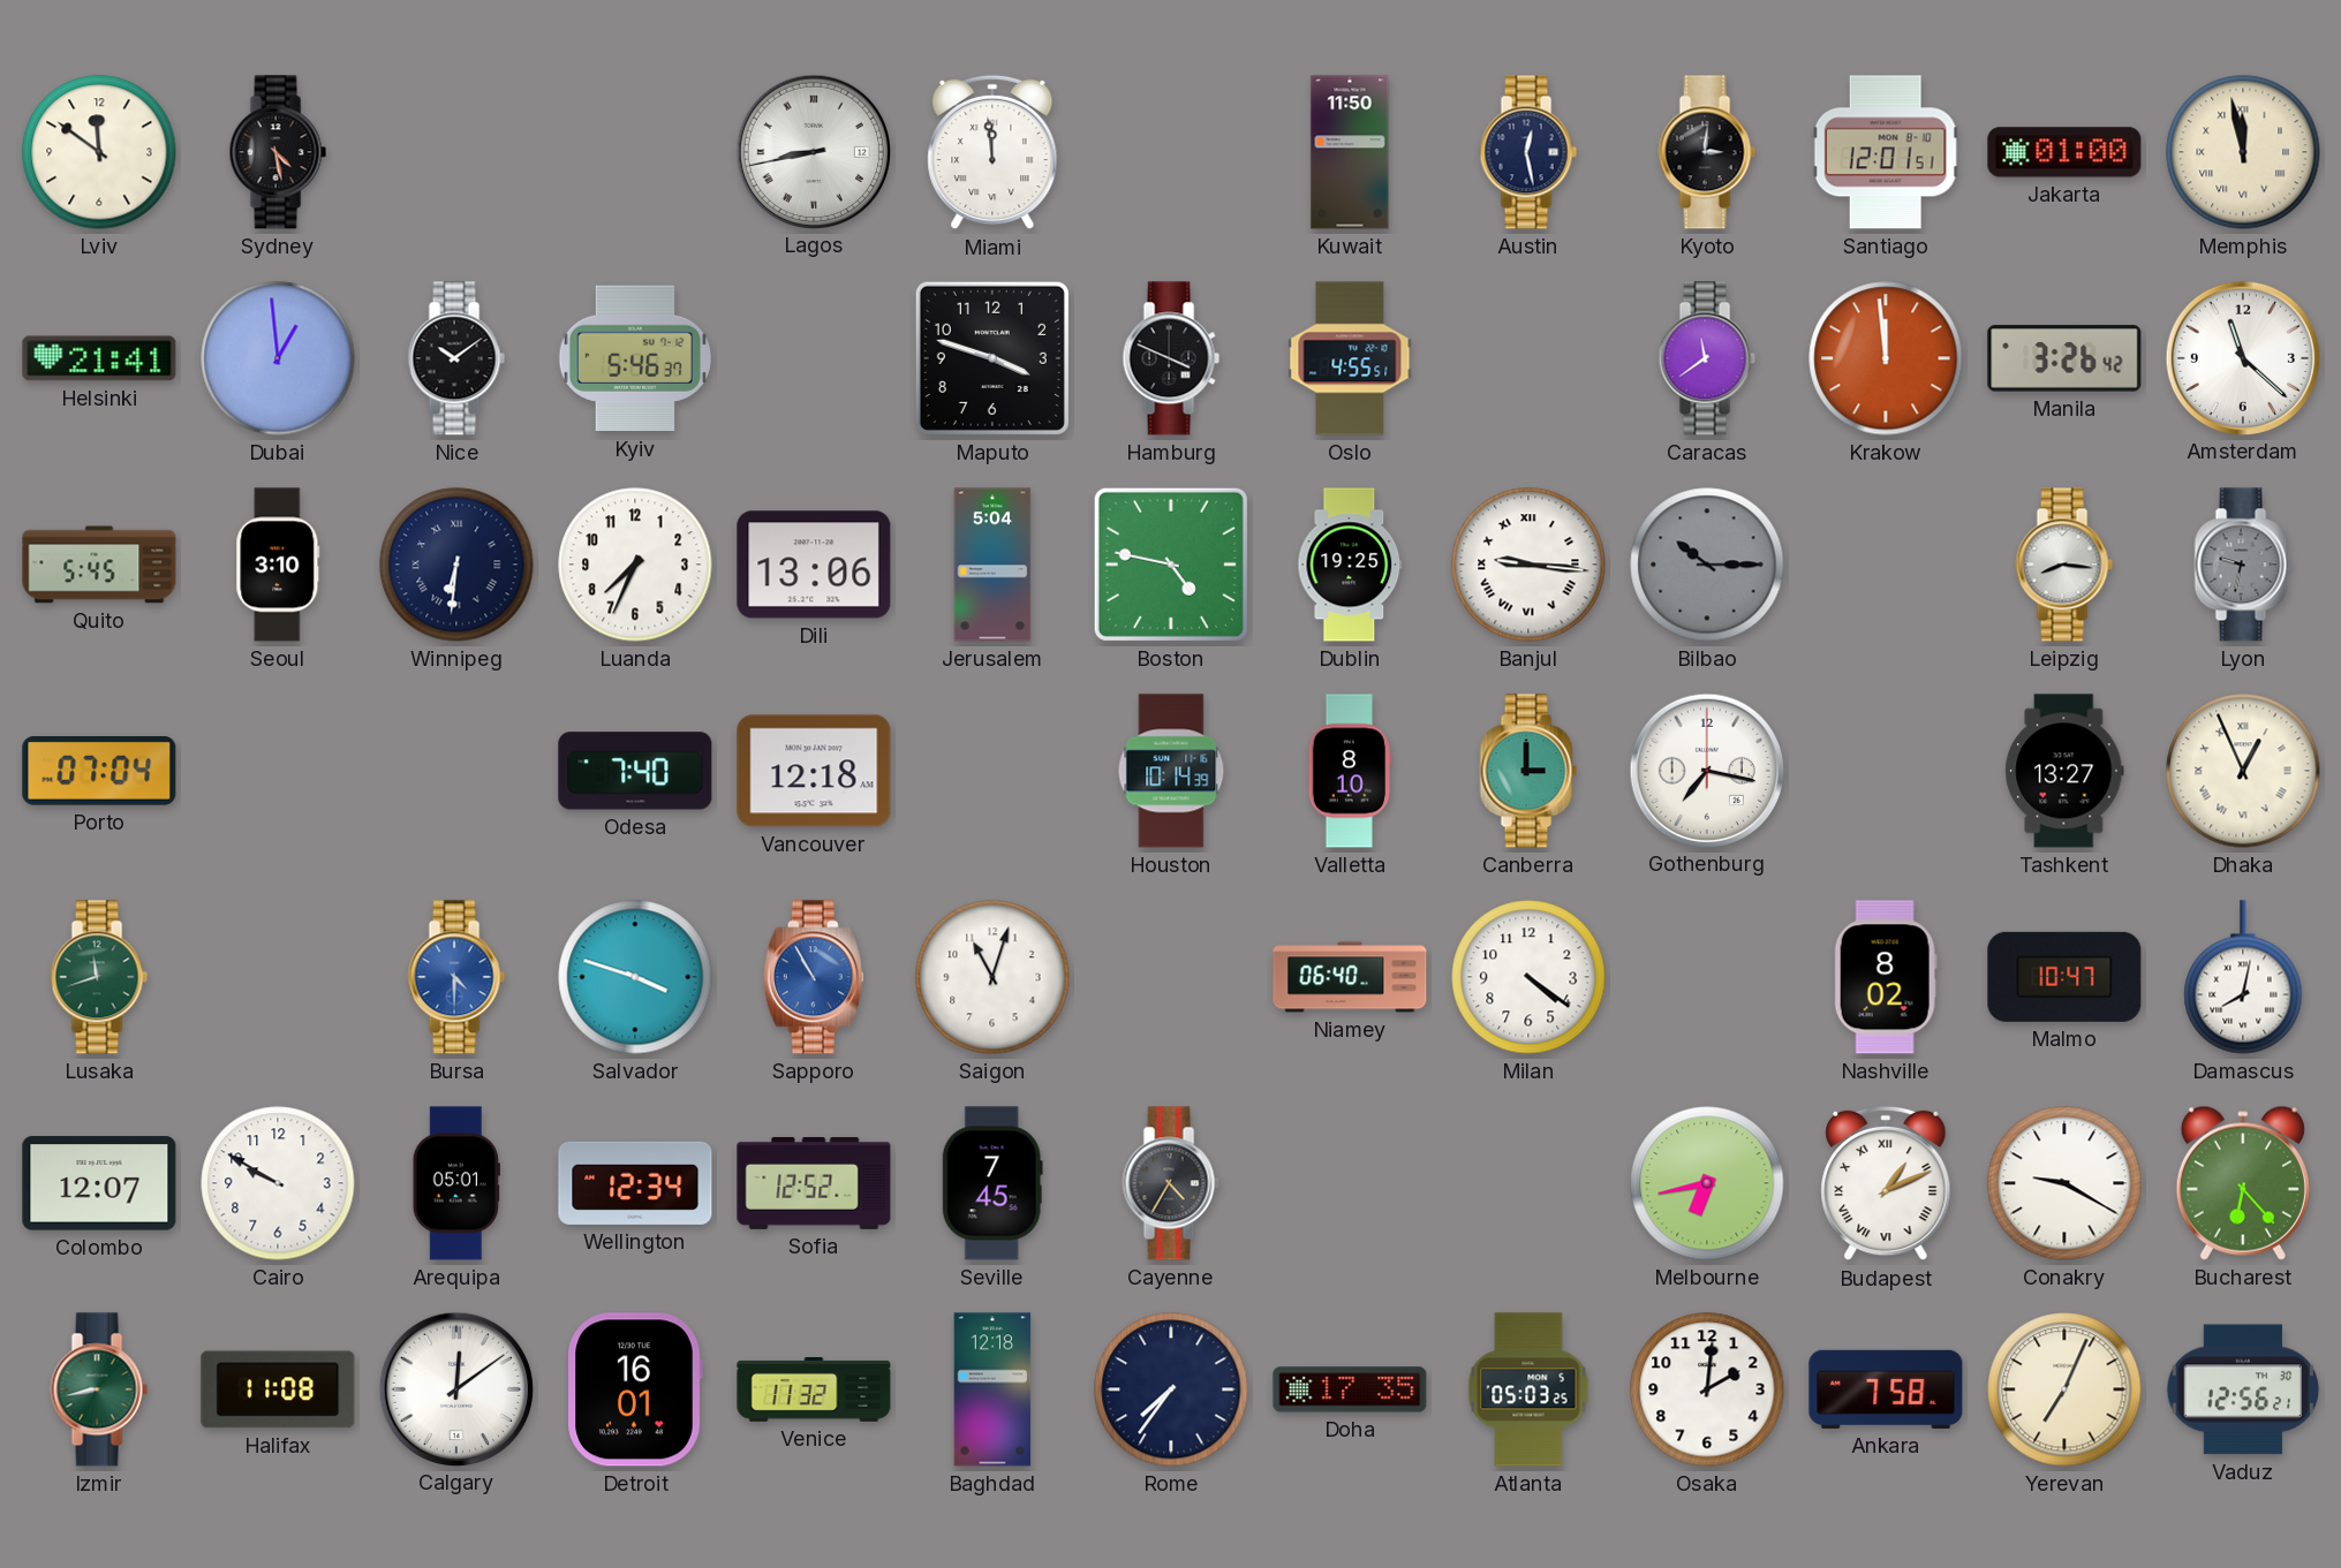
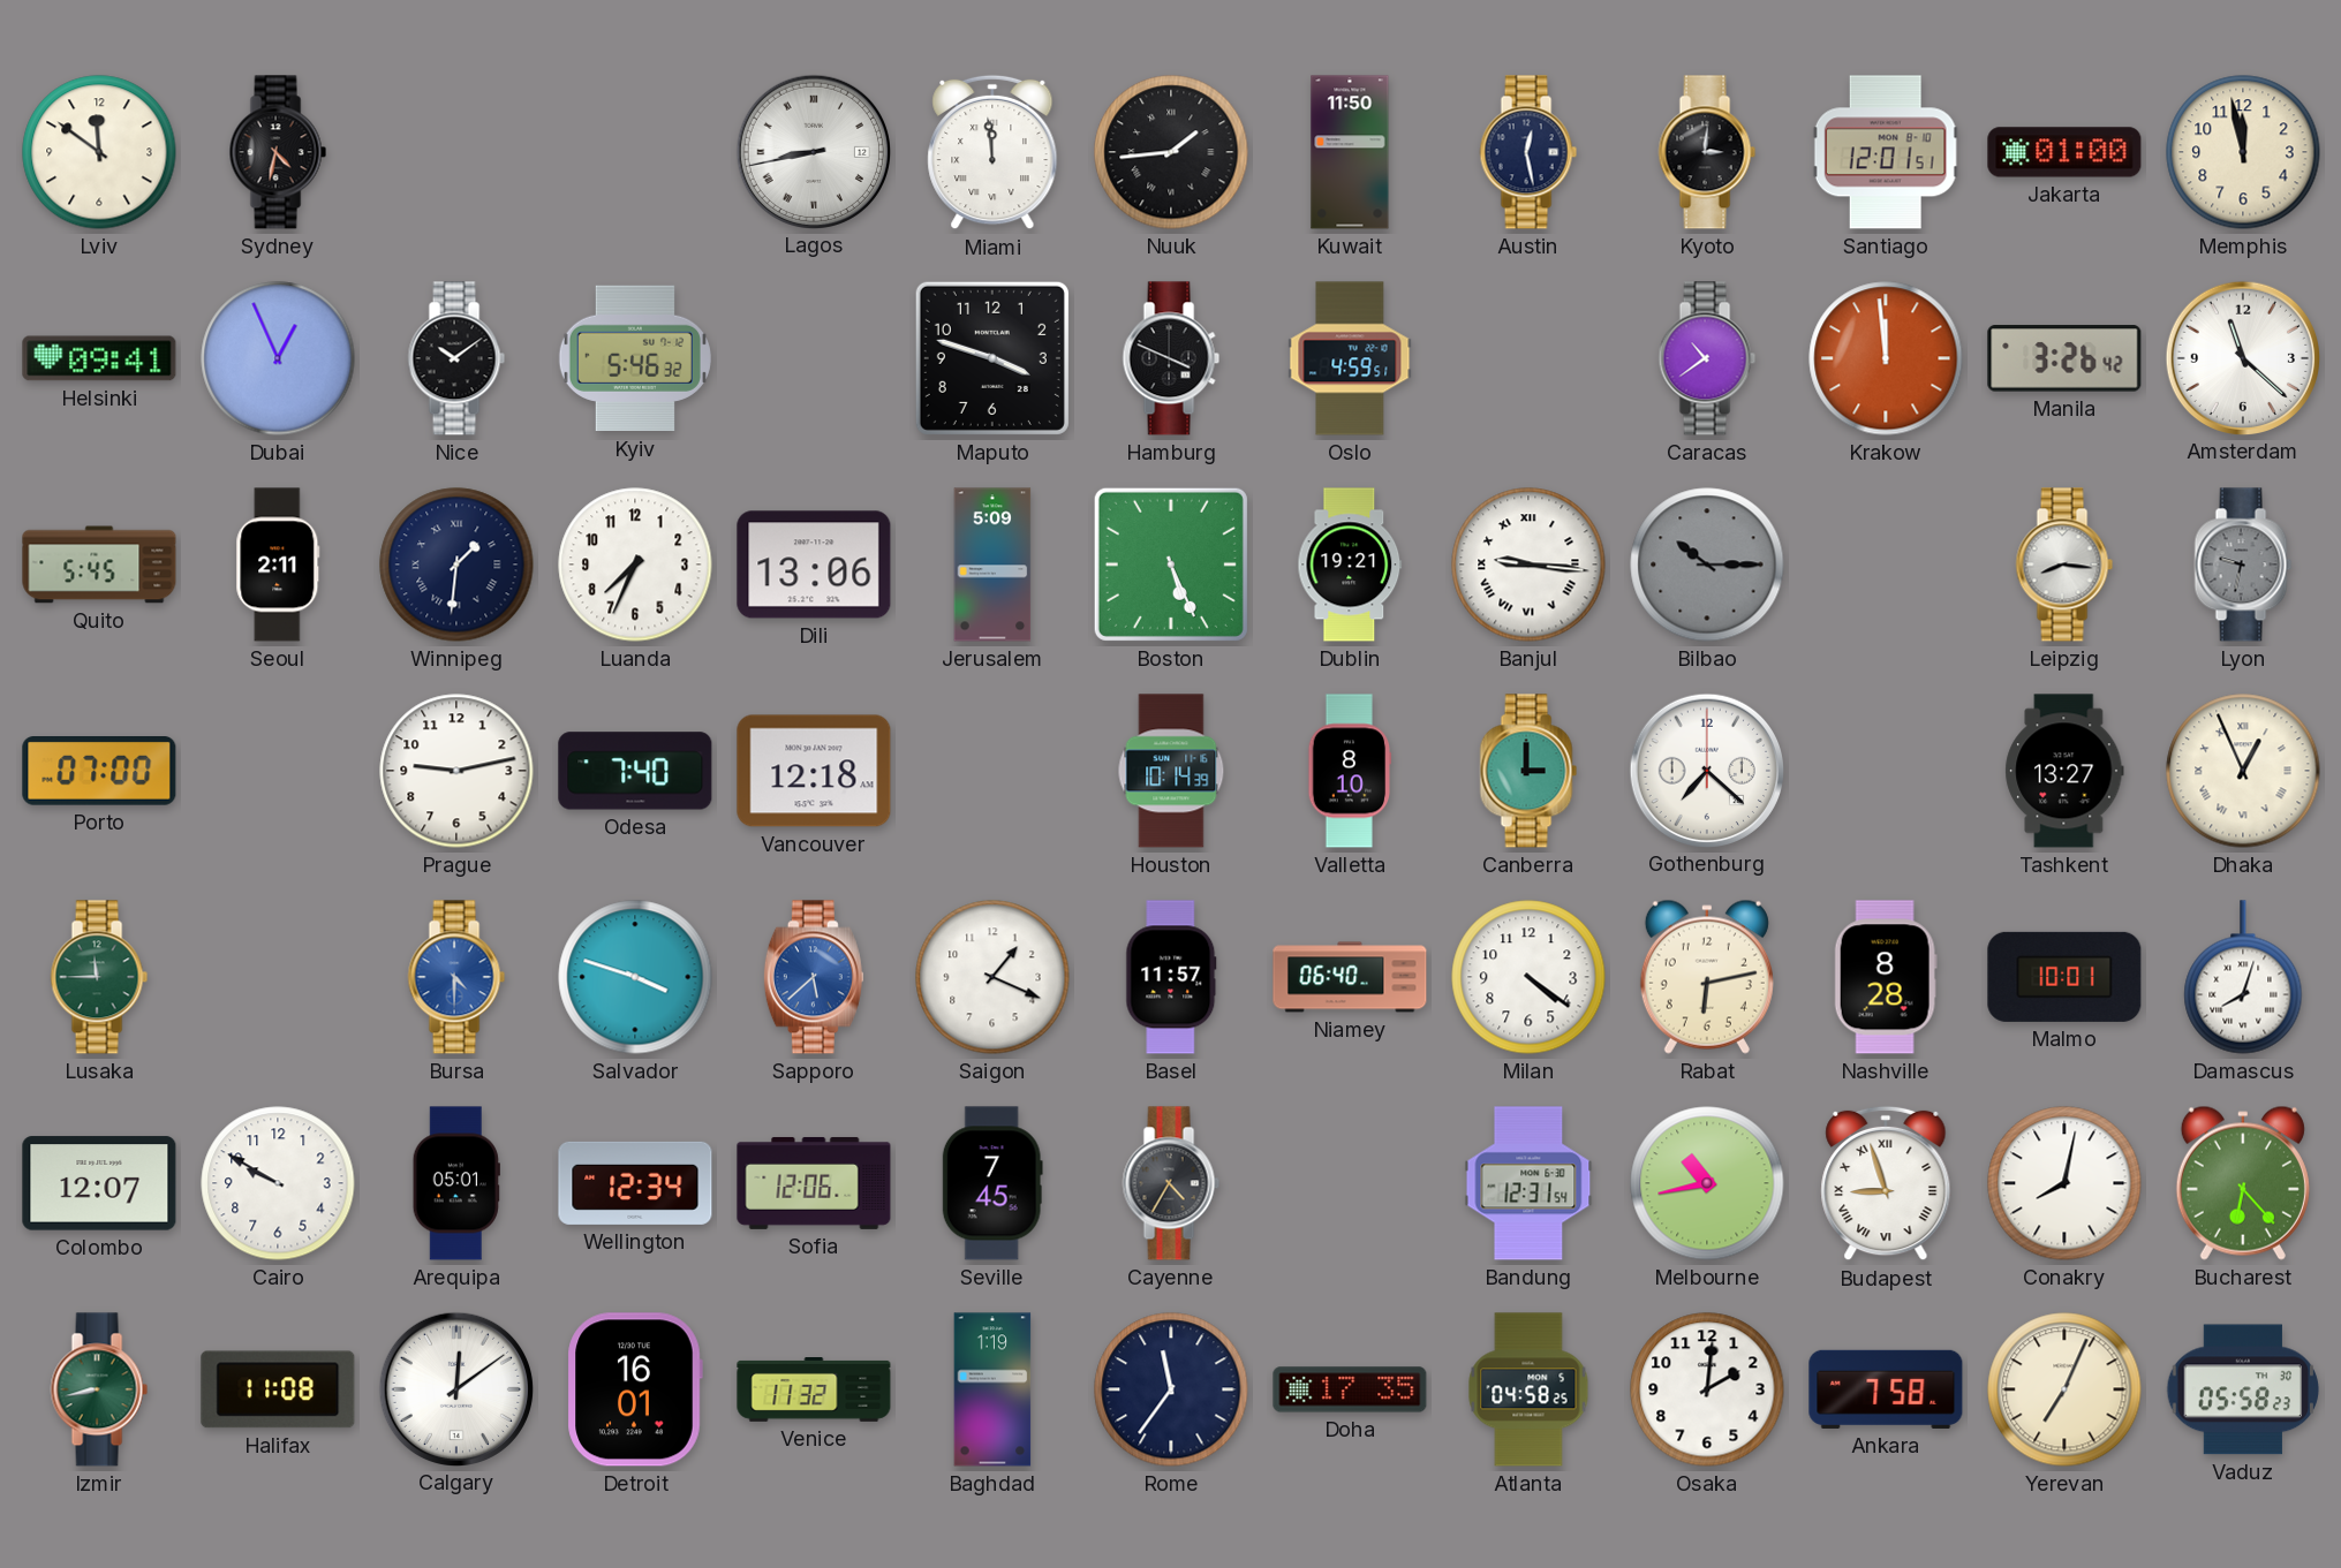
Sydney: 4:28 -> 4:32
Nuuk: none -> 1:44
Memphis numerals: Roman -> Arabic
Helsinki: 21:41 -> 09:41
Dubai: 12:59 -> 12:56
Kyiv: 5:46:37 -> 5:46:32
Oslo: 4:55 -> 4:59
Caracas: 11:39 -> 10:39
Seoul: 3:10 -> 2:11
Winnipeg: 6:31 -> 1:31
Jerusalem: 5:04 -> 5:09
Boston: 4:47 -> 5:26
Dublin: 19:25 -> 19:21
Porto: 07:04 -> 07:00
Prague: none -> 9:13
Gothenburg: 7:17 -> 7:22
Lusaka: 11:42 -> 11:45
Sapporo: 10:55 -> 5:38
Saigon: 11:03 -> 1:19
Basel: none -> 11:57
Rabat: none -> 6:13
Nashville: 8:02 -> 8:28
Malmo: 10:47 -> 10:01
Damascus: 8:02 -> 8:03
Sofia: 12:52 -> 12:06
Bandung: none -> 12:31
Melbourne: 6:43 -> 10:43
Budapest: 1:11 -> 8:57
Conakry: 9:20 -> 8:02
Baghdad: 12:18 -> 1:19
Rome: 7:36 -> 11:36
Atlanta: 05:03 -> 04:58
Vaduz: 12:56 -> 05:58
